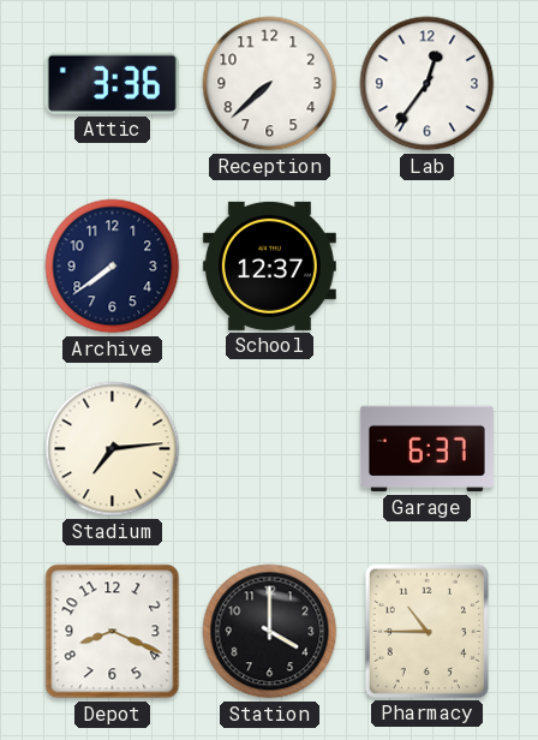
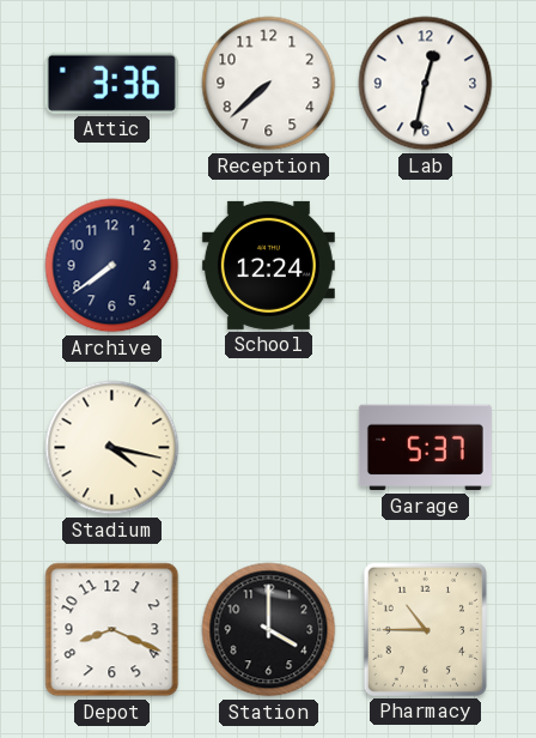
Lab: 12:36 -> 12:32
School: 12:37 -> 12:24
Stadium: 7:14 -> 4:17
Garage: 6:37 -> 5:37
